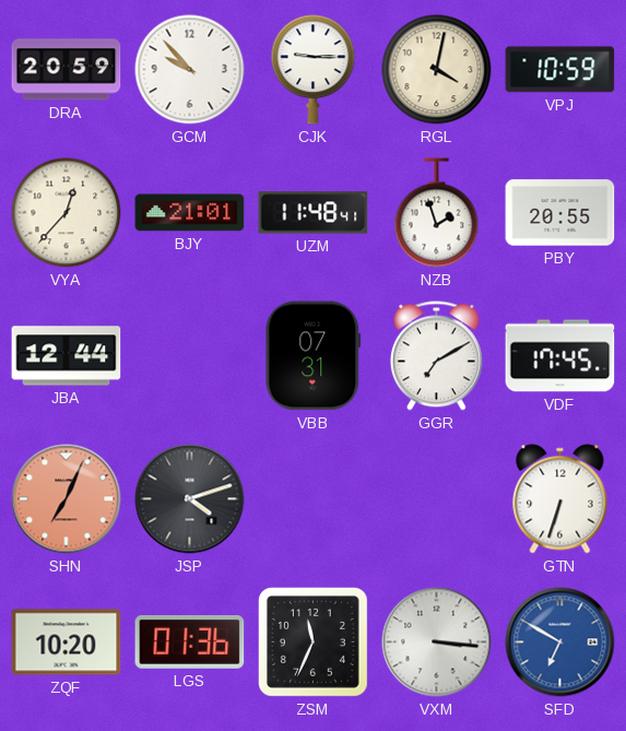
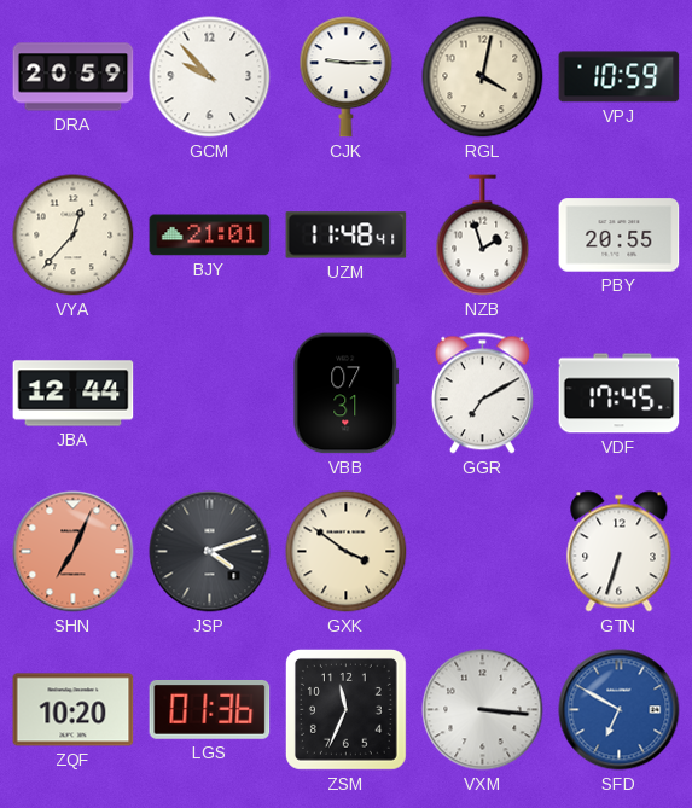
GXK: none -> 3:51
